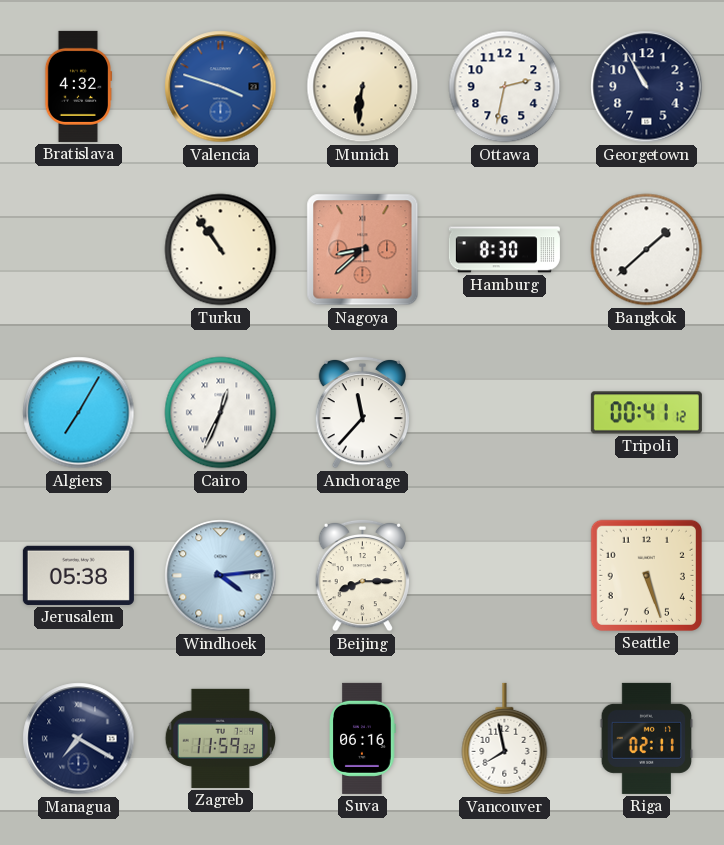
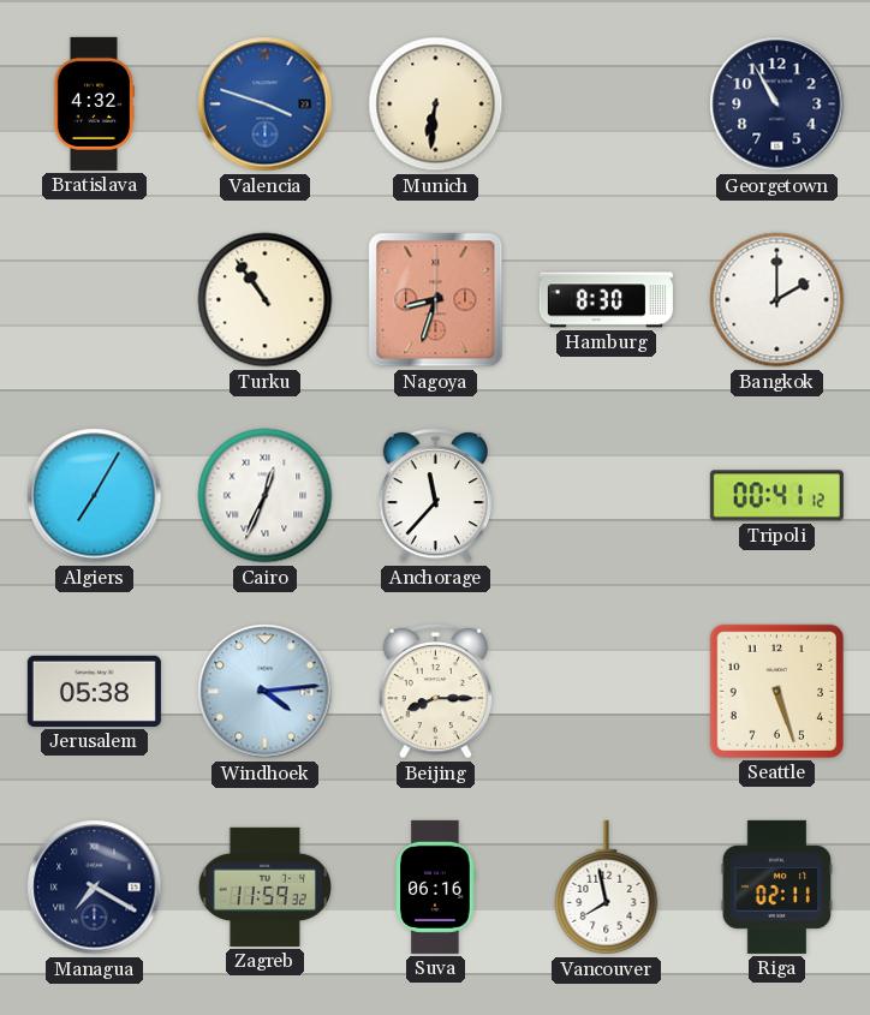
Ottawa: 2:32 -> none
Nagoya: 8:38 -> 8:33
Bangkok: 1:38 -> 2:00
